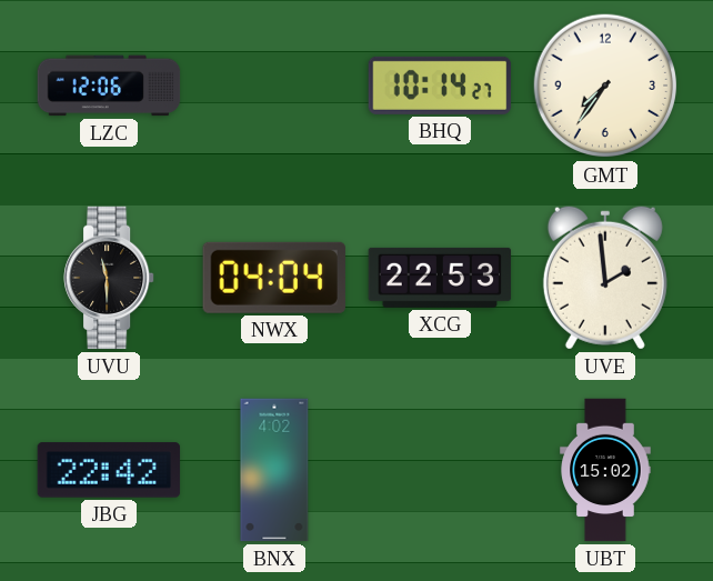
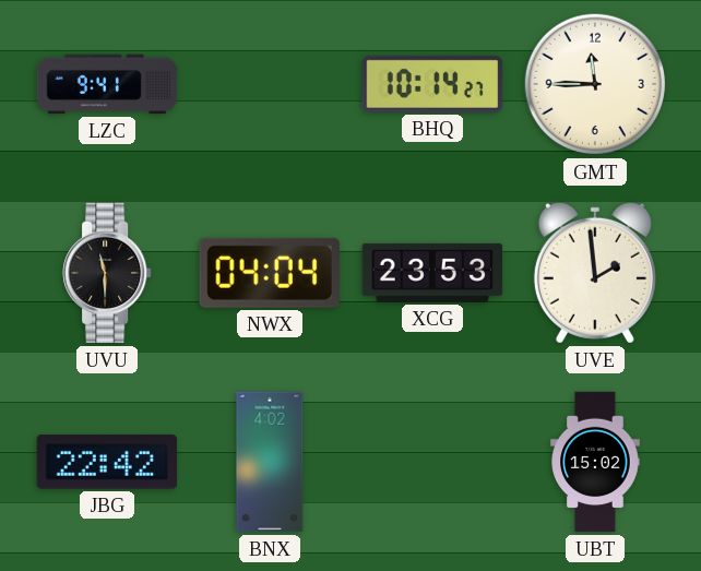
LZC: 12:06 -> 9:41
GMT: 7:36 -> 11:45
XCG: 22:53 -> 23:53
